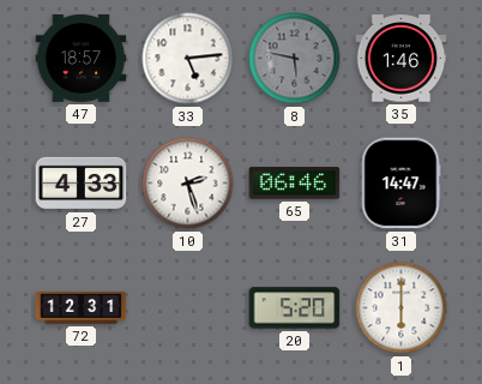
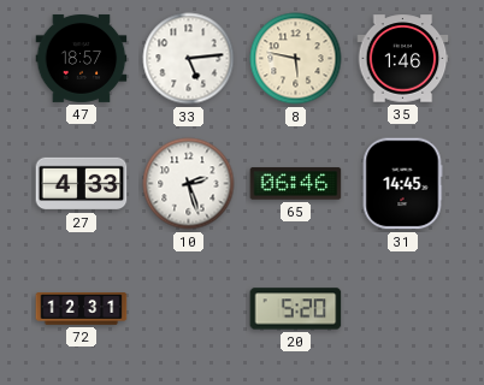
8 dial: grey -> cream
31: 14:47 -> 14:45
1: 6:00 -> none
